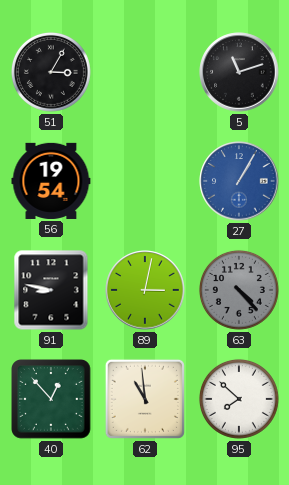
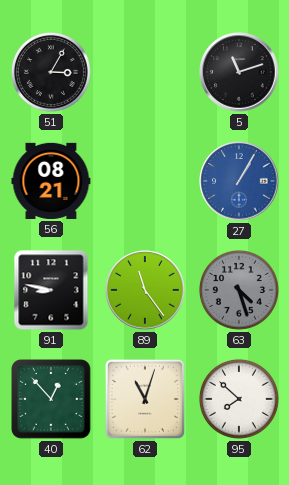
56: 19:54 -> 08:21
89: 3:02 -> 11:24
63: 4:23 -> 4:27
62: 10:59 -> 11:03
